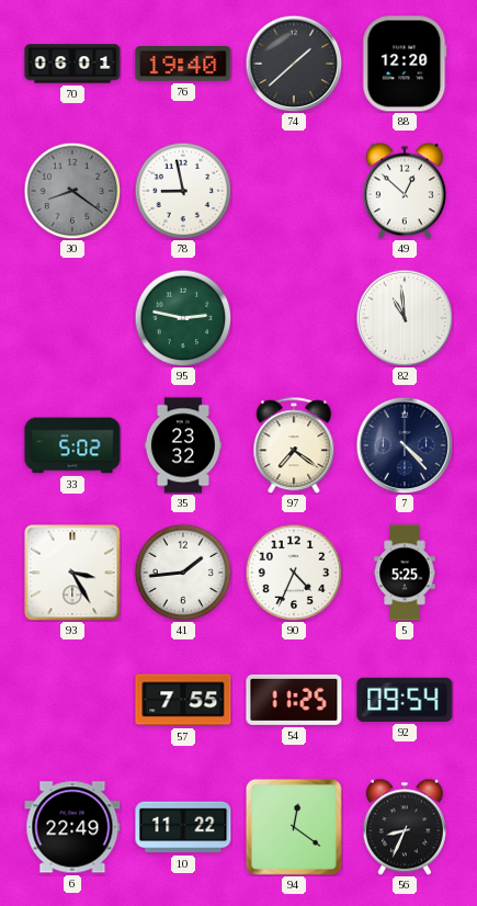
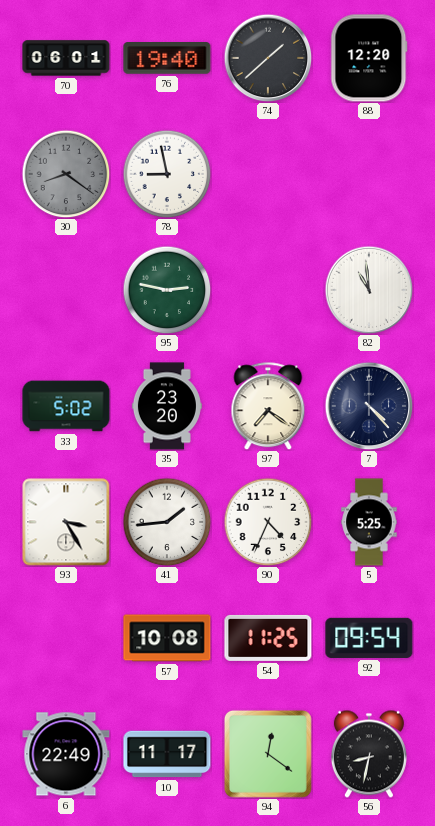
49: 12:52 -> none
35: 23:32 -> 23:20
57: 7:55 -> 10:08
10: 11:22 -> 11:17
56: 8:34 -> 8:32
